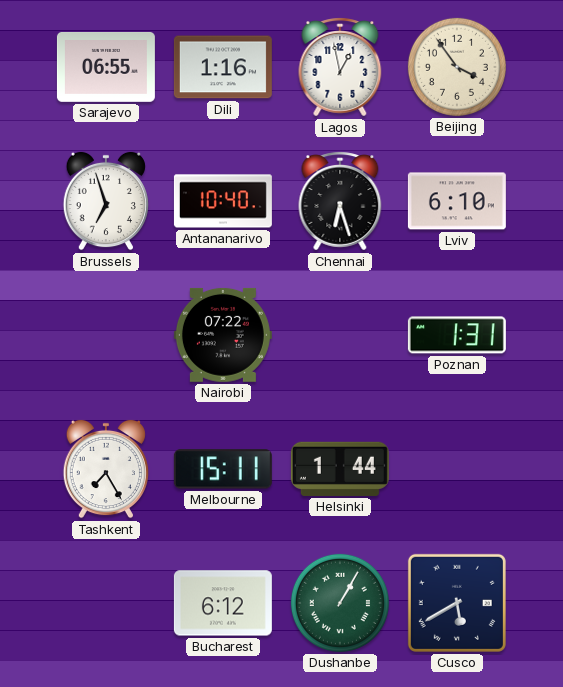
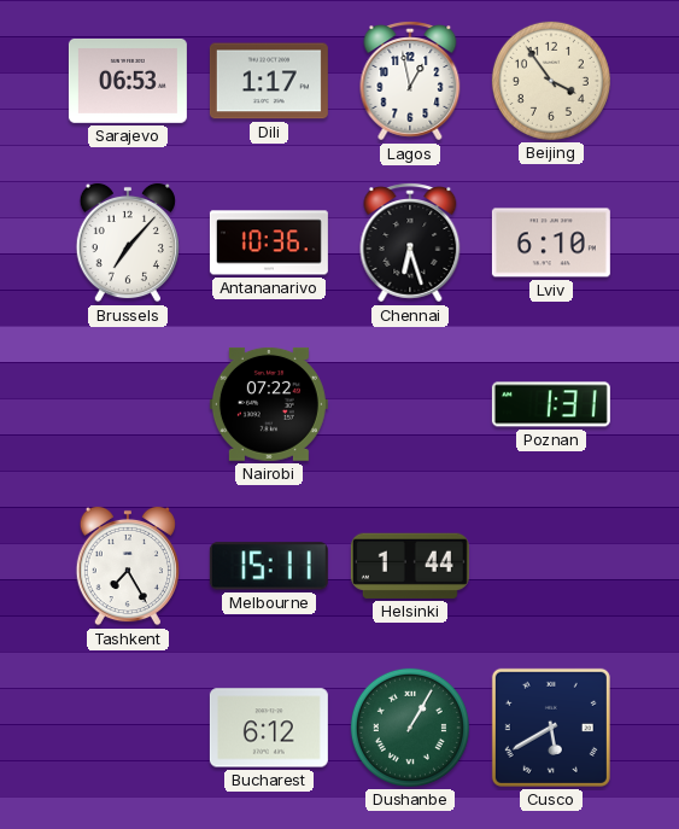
Sarajevo: 06:55 -> 06:53
Dili: 1:16 -> 1:17
Brussels: 6:57 -> 7:07
Antananarivo: 10:40 -> 10:36
